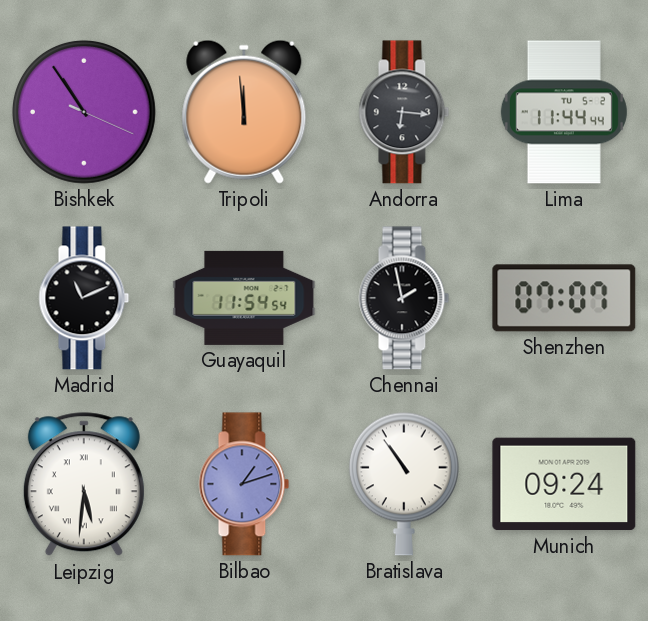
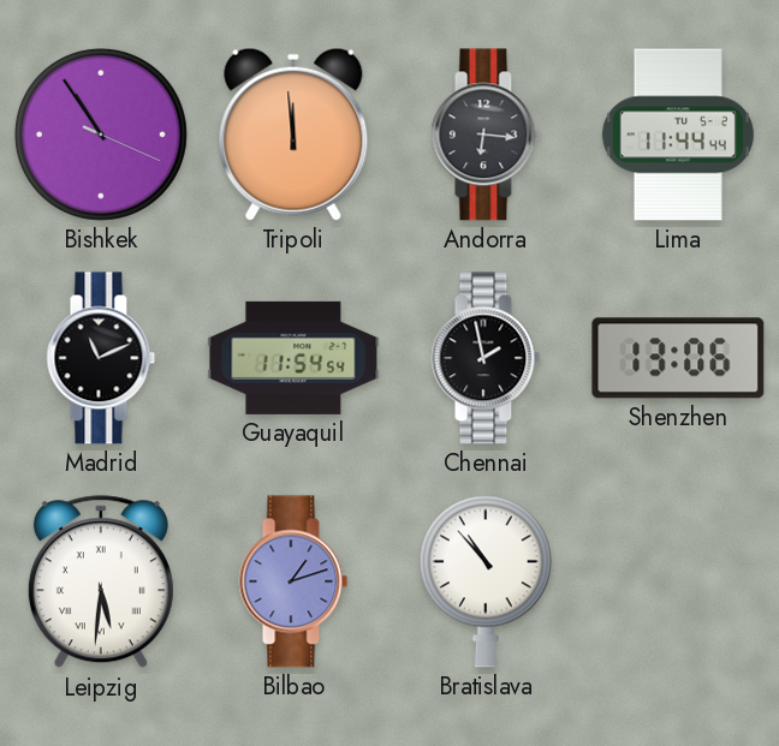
Shenzhen: 07:07 -> 13:06
Bratislava: 10:54 -> 10:53
Munich: 09:24 -> none
